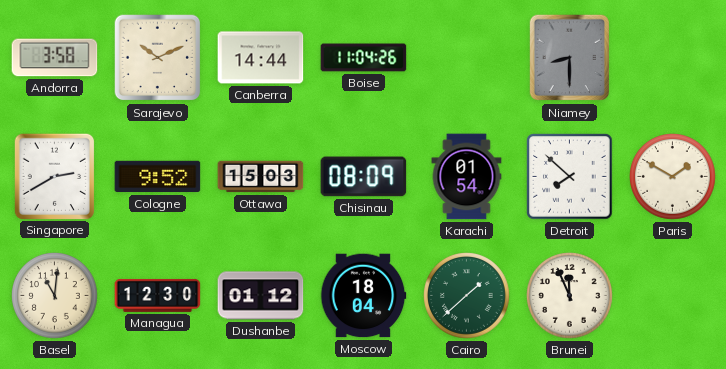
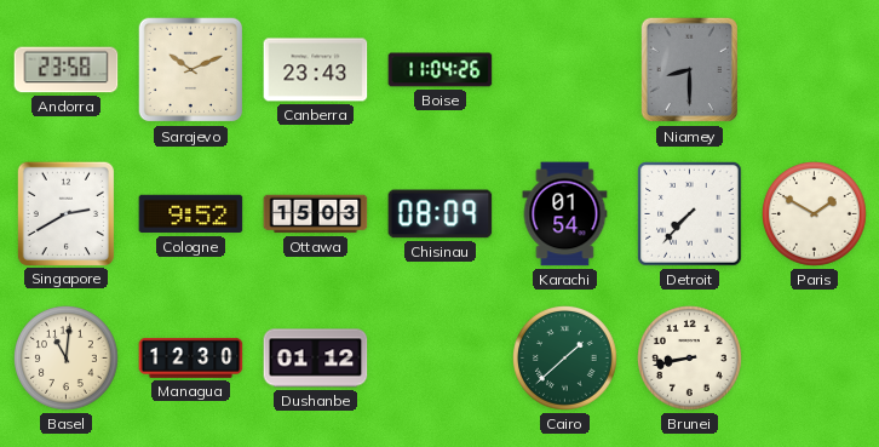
Andorra: 3:58 -> 23:58
Canberra: 14:44 -> 23:43
Detroit: 7:52 -> 7:37
Moscow: 18:04 -> none
Brunei: 11:56 -> 8:43
